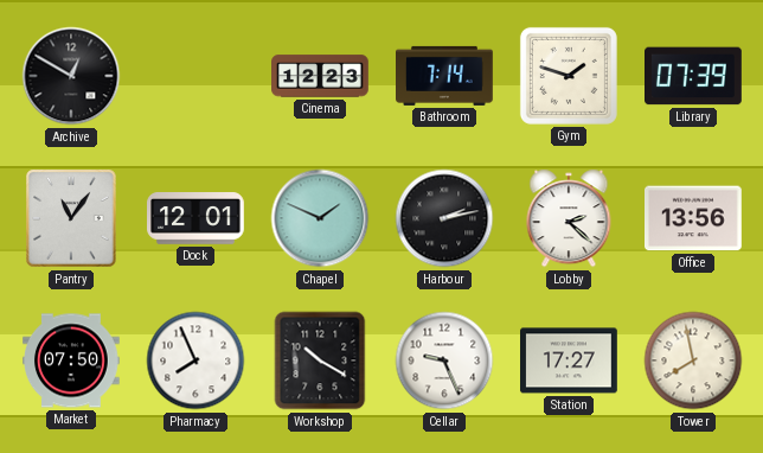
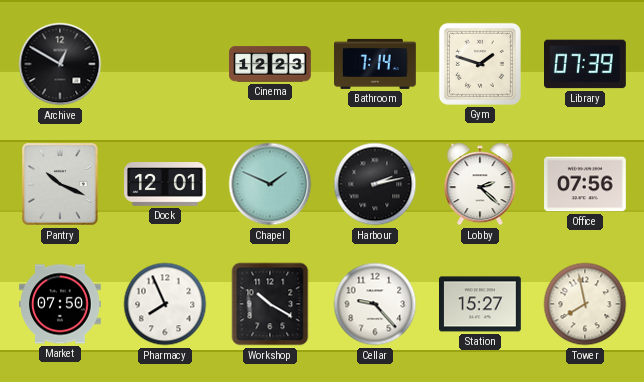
Pantry: 11:06 -> 10:19
Office: 13:56 -> 07:56
Cellar: 9:26 -> 9:23
Station: 17:27 -> 15:27
